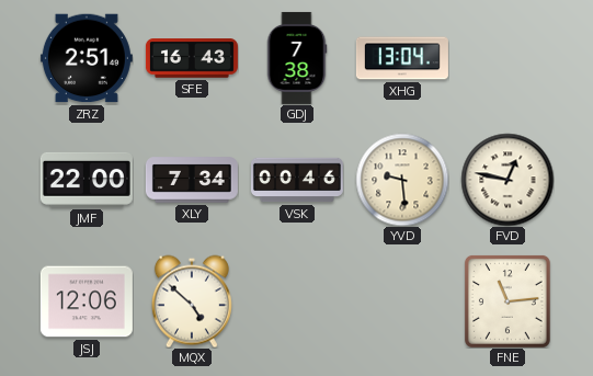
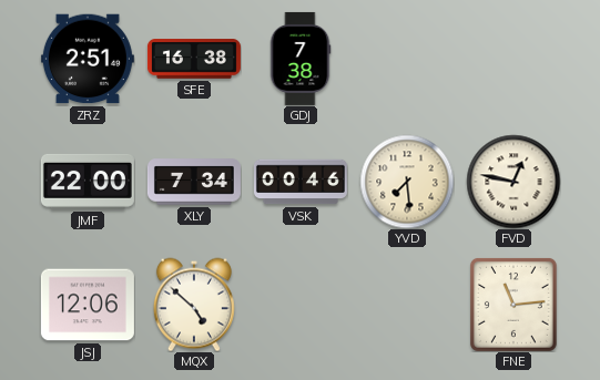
SFE: 16:43 -> 16:38
XHG: 13:04 -> none
YVD: 9:29 -> 7:29
